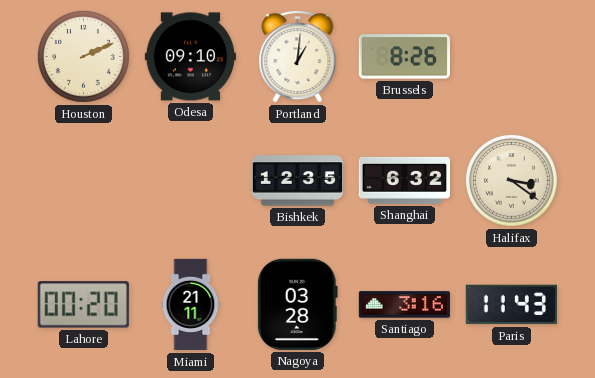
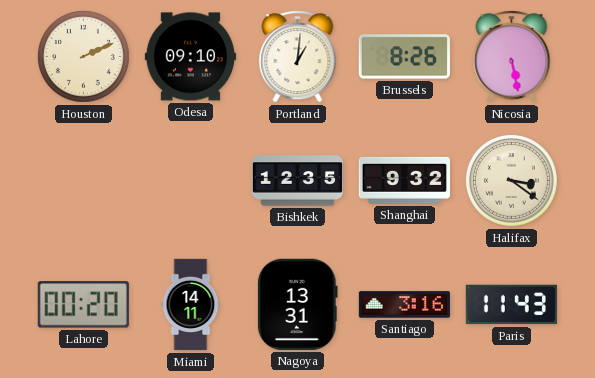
Nicosia: none -> 5:28
Shanghai: 6:32 -> 9:32
Miami: 21:11 -> 14:11
Nagoya: 03:28 -> 13:31
